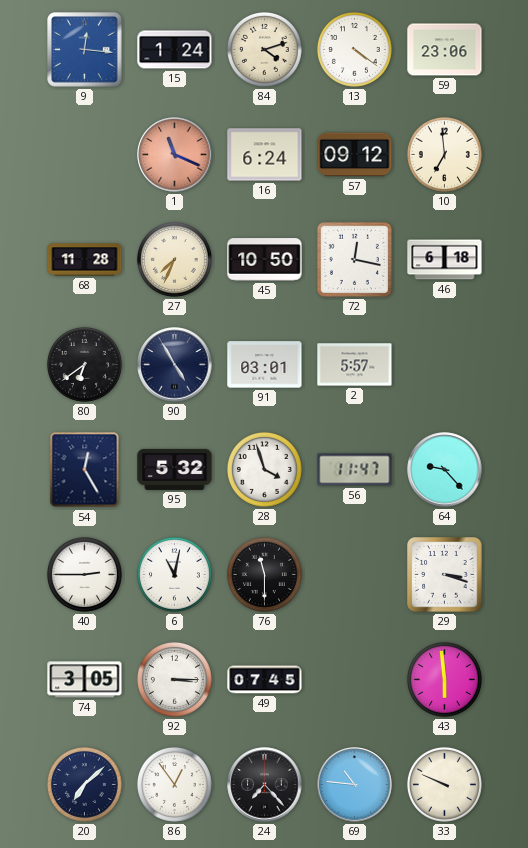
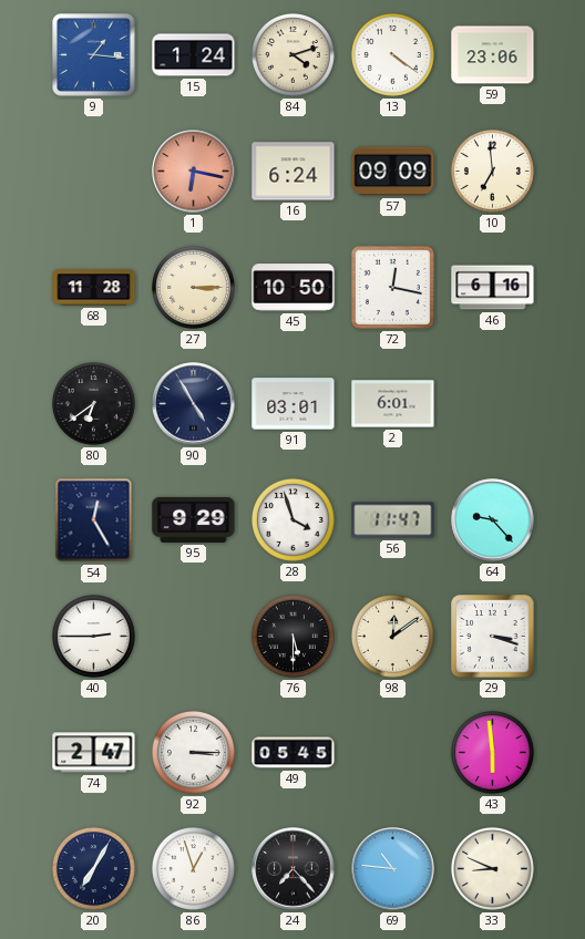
9: 12:16 -> 1:16
1: 11:19 -> 6:17
57: 09:12 -> 09:09
27: 7:34 -> 3:15
46: 6:18 -> 6:16
2: 5:57 -> 6:01
95: 5:32 -> 9:29
6: 11:02 -> none
76: 11:30 -> 5:30
98: none -> 12:09
74: 3:05 -> 2:47
49: 07:45 -> 05:45
20: 7:08 -> 7:05
86: 12:54 -> 12:57
33: 9:49 -> 8:49
